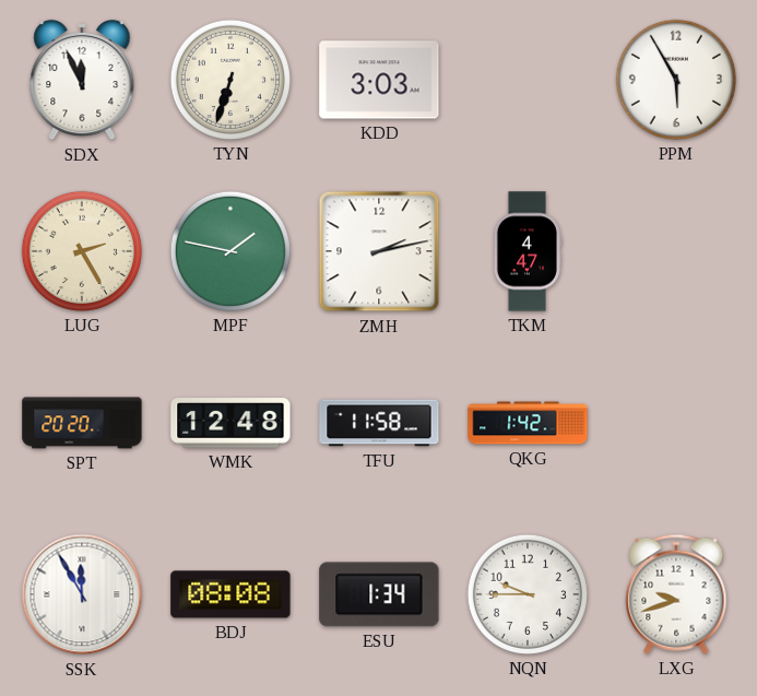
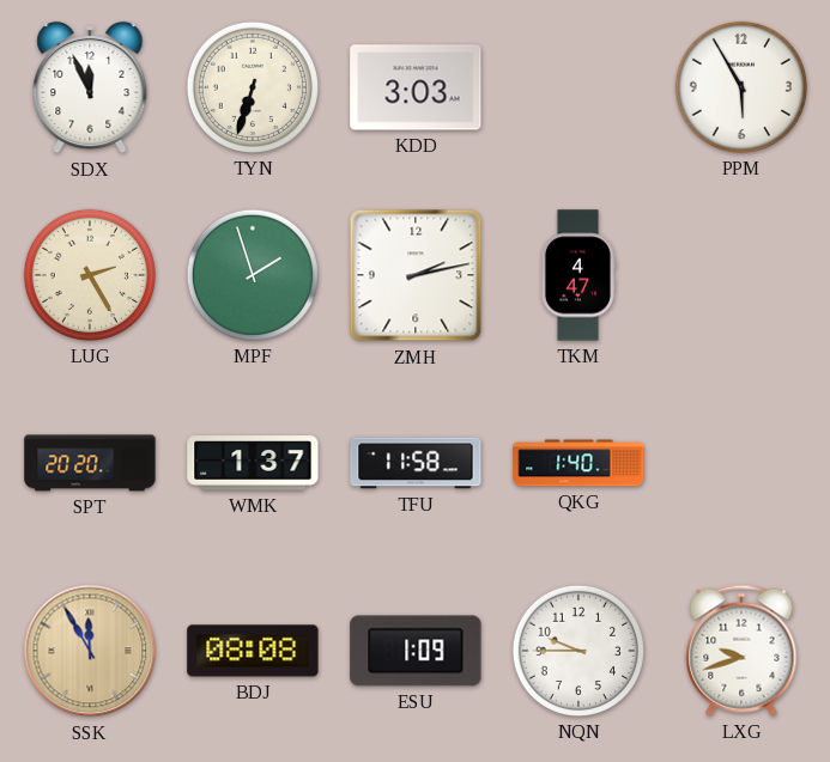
MPF: 1:47 -> 1:57
WMK: 12:48 -> 1:37
QKG: 1:42 -> 1:40
SSK dial: white -> champagne
ESU: 1:34 -> 1:09
